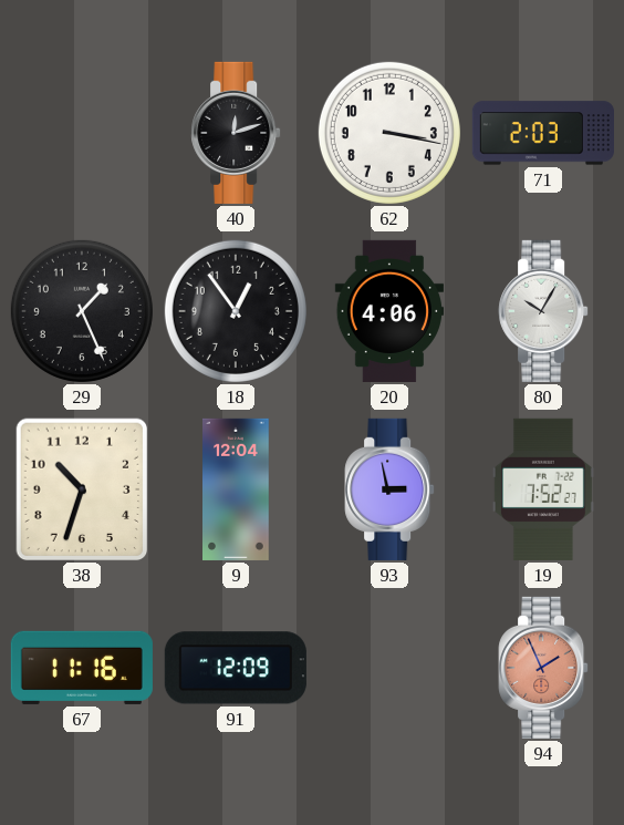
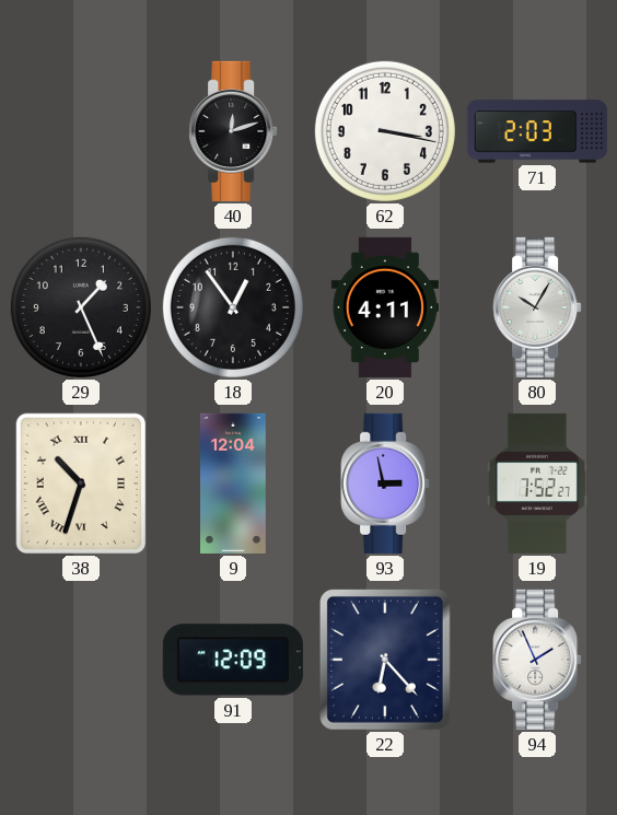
20: 4:06 -> 4:11
38 numerals: Arabic -> Roman
67: 11:16 -> none
22: none -> 6:23
94 dial: salmon -> white
